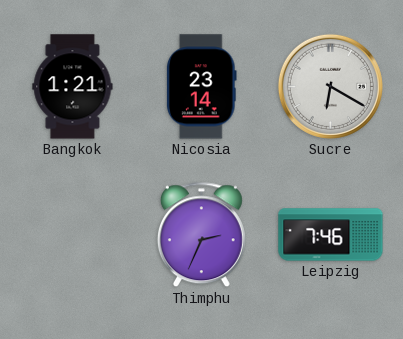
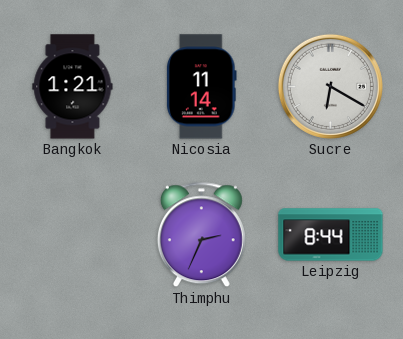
Nicosia: 23:14 -> 11:14
Leipzig: 7:46 -> 8:44
